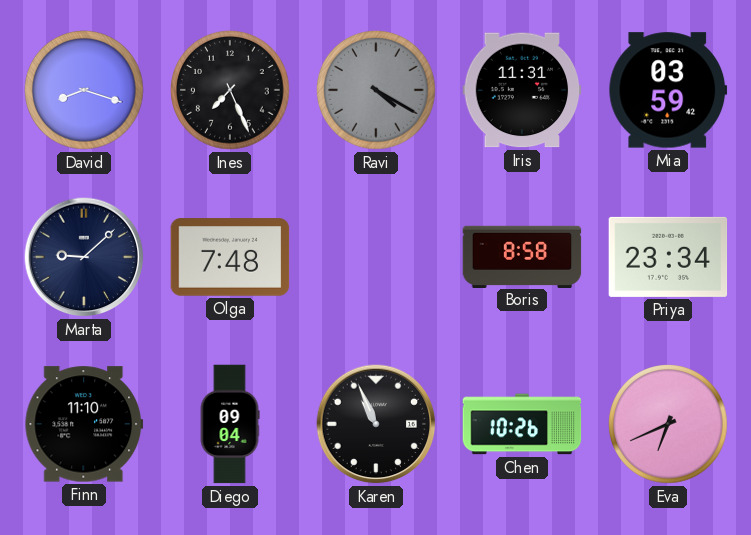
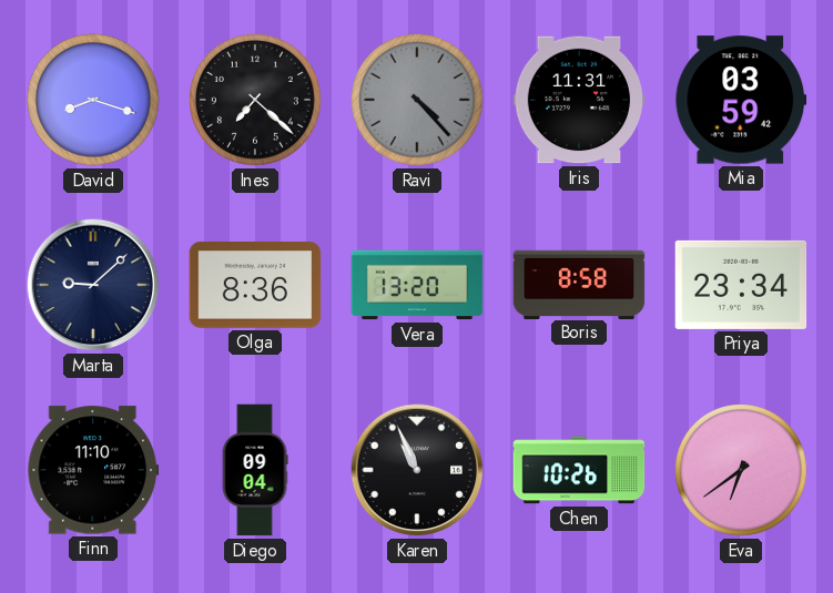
Ines: 7:26 -> 7:22
Ravi: 4:20 -> 4:23
Olga: 7:48 -> 8:36
Vera: none -> 13:20
Eva: 6:41 -> 6:39
